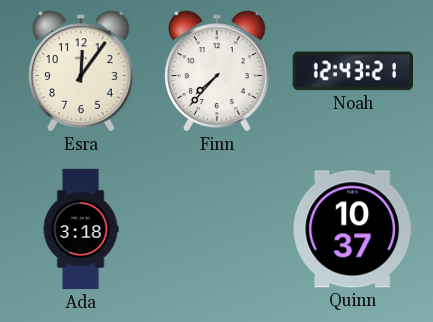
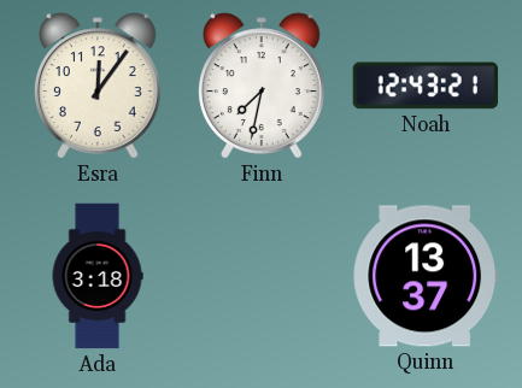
Finn: 7:37 -> 7:32
Quinn: 10:37 -> 13:37
